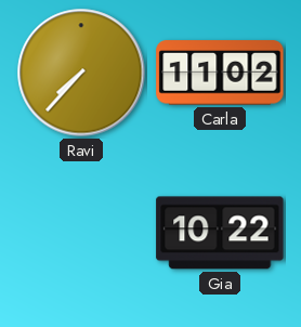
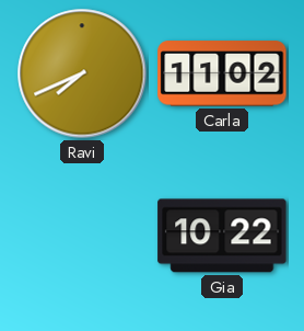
Ravi: 7:37 -> 7:41
